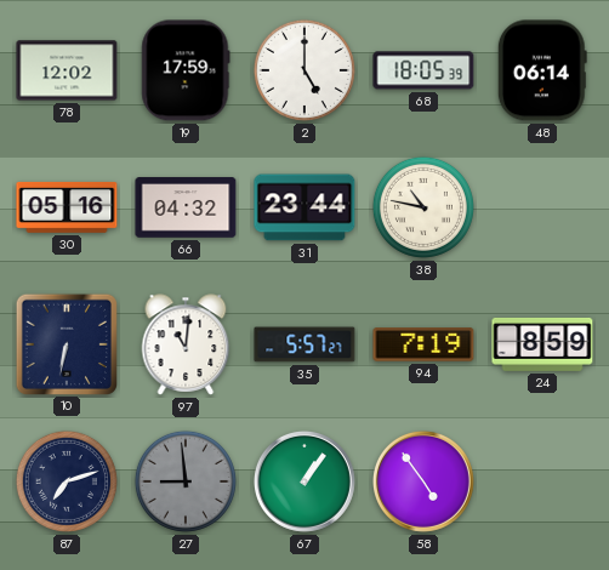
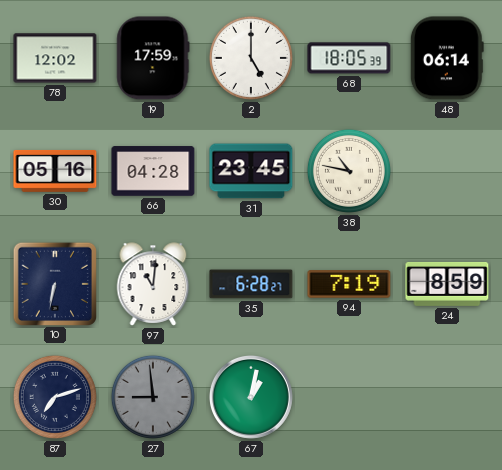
66: 04:32 -> 04:28
31: 23:44 -> 23:45
35: 5:57 -> 6:28
67: 1:06 -> 1:02
58: 4:54 -> none
